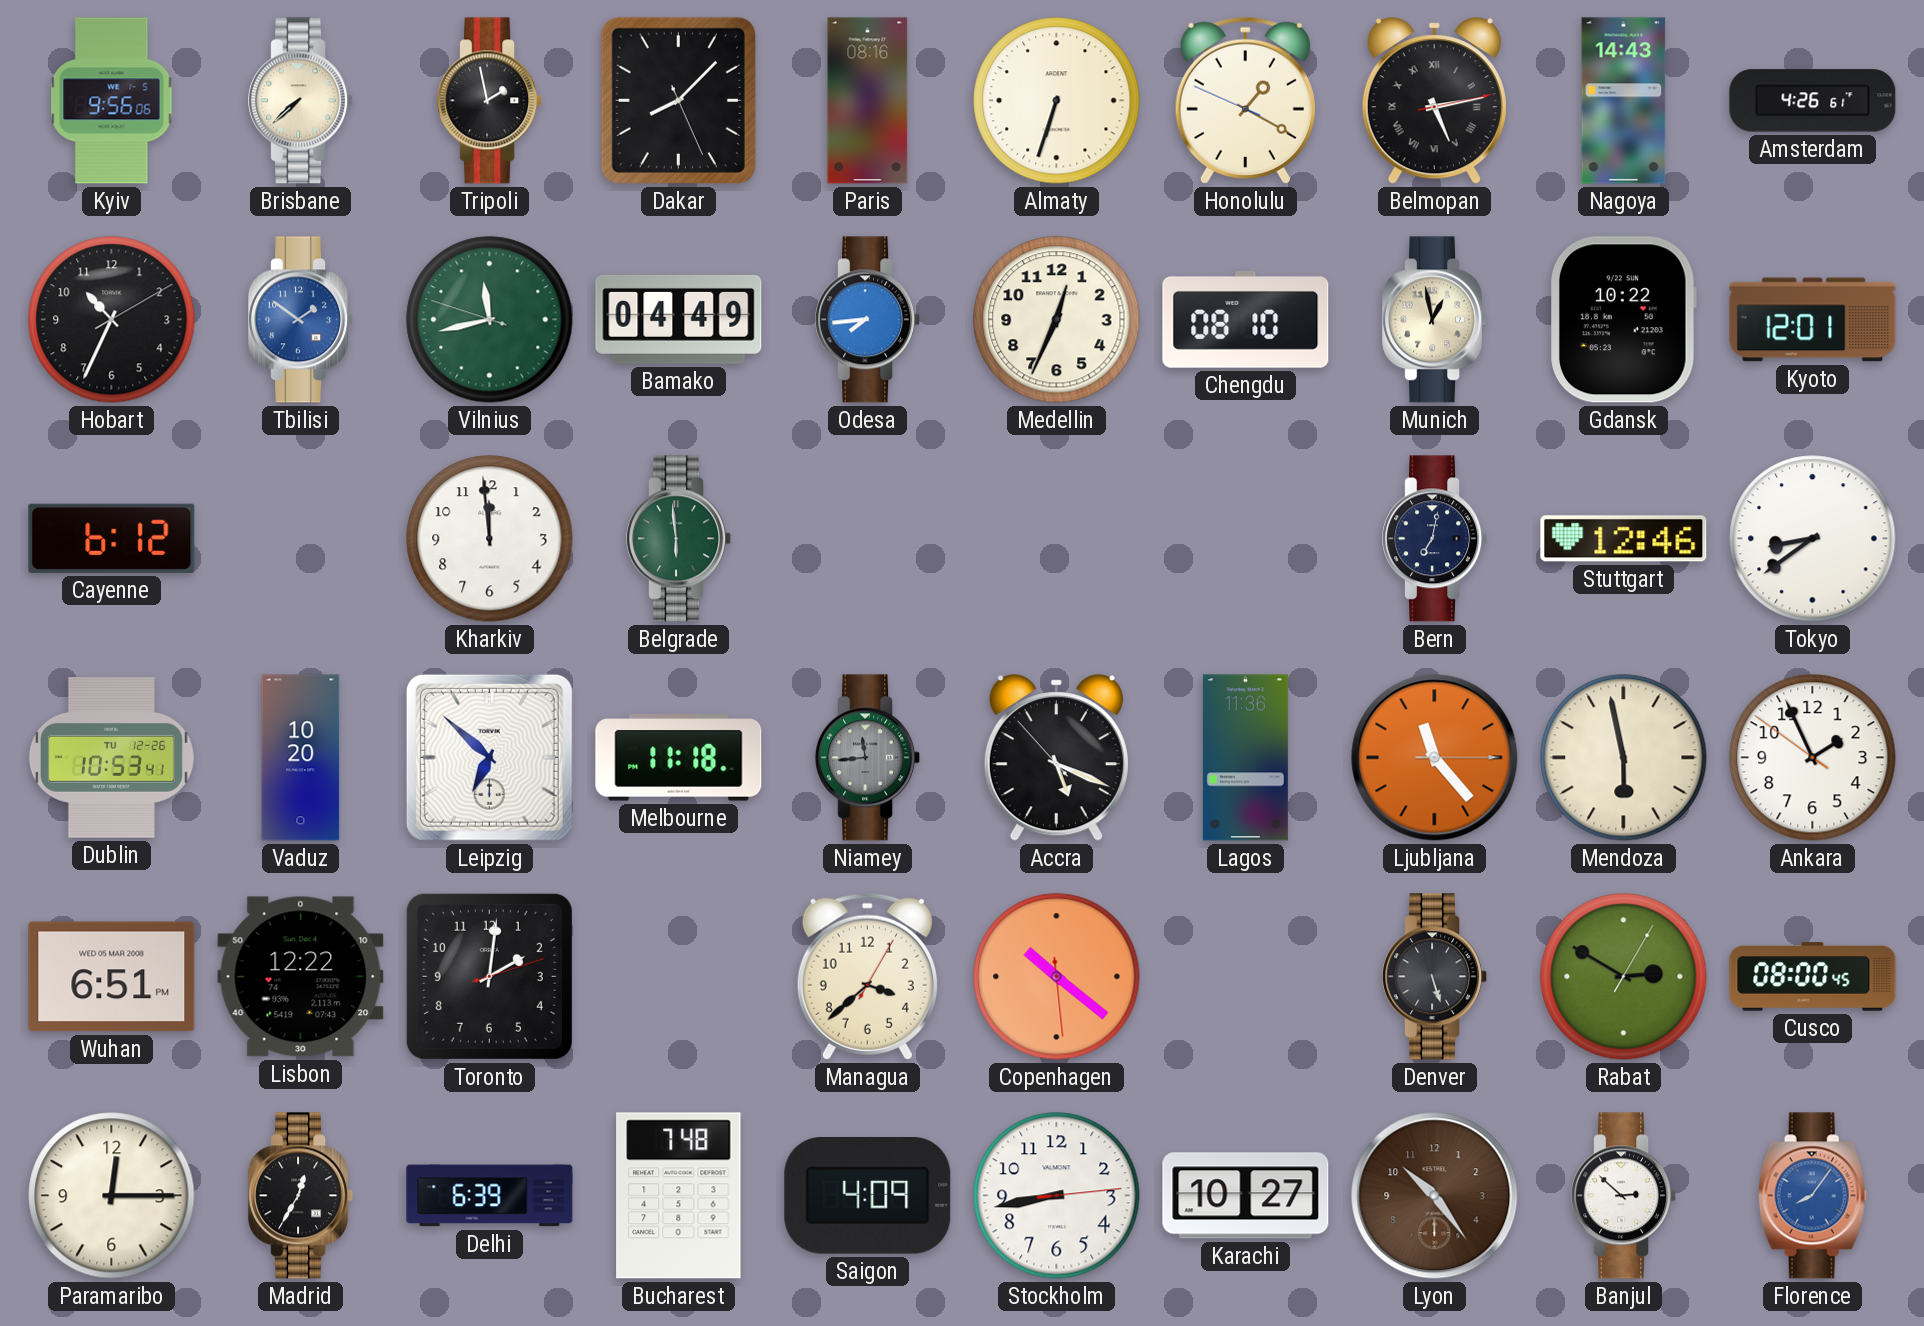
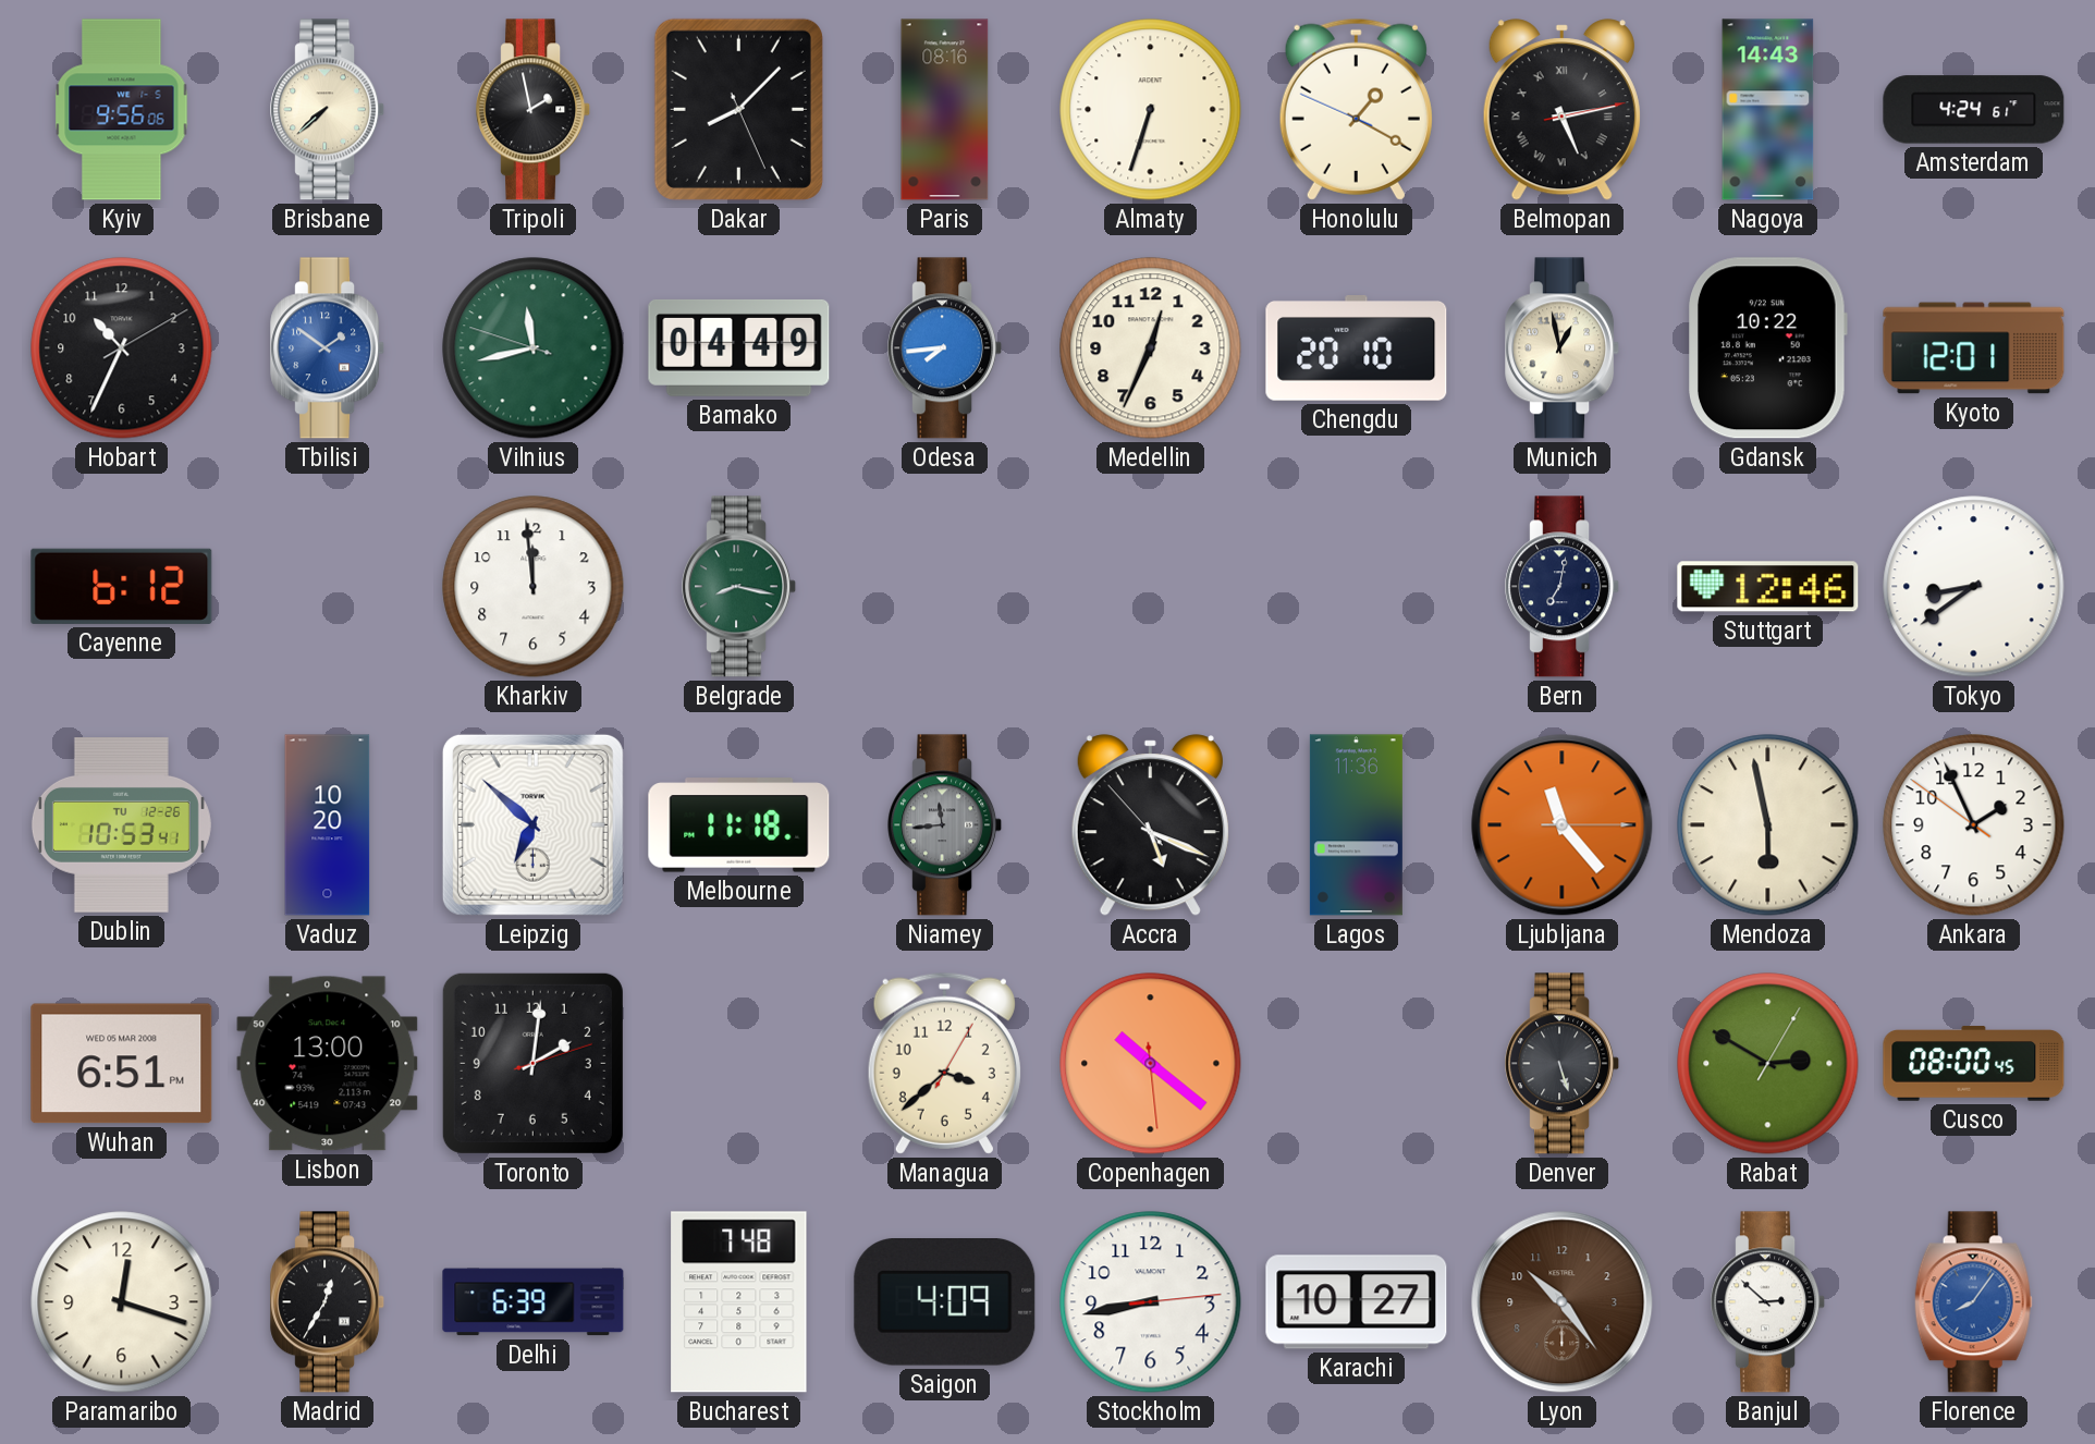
Amsterdam: 4:26 -> 4:24
Chengdu: 08:10 -> 20:10
Belgrade: 5:59 -> 8:17
Lisbon: 12:22 -> 13:00
Paramaribo: 12:15 -> 12:18
